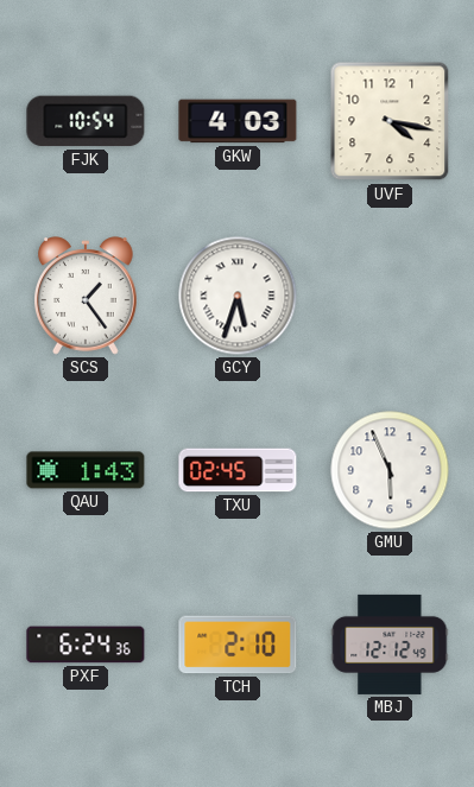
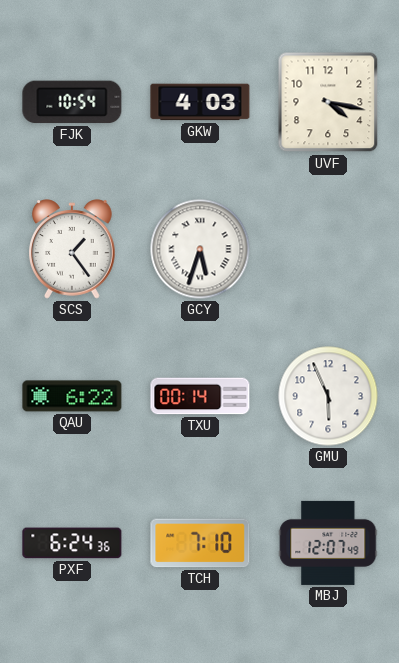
QAU: 1:43 -> 6:22
TXU: 02:45 -> 00:14
TCH: 2:10 -> 7:10
MBJ: 12:12 -> 12:07
